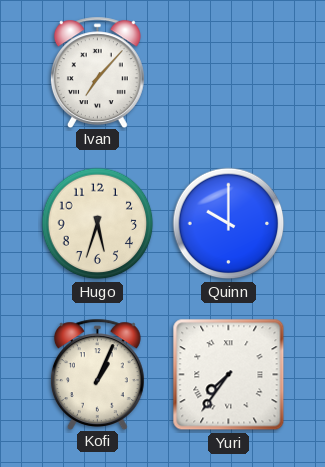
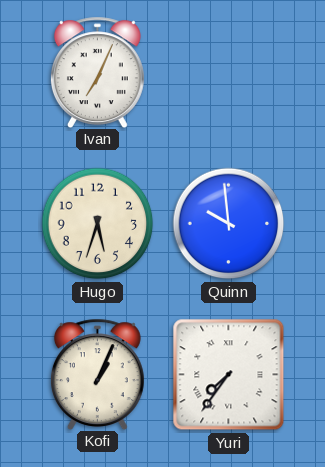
Ivan: 7:07 -> 7:04
Quinn: 10:00 -> 9:59
